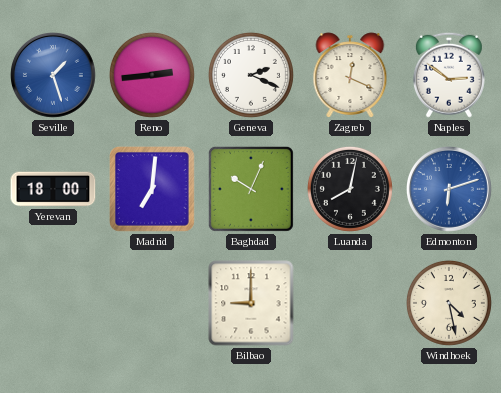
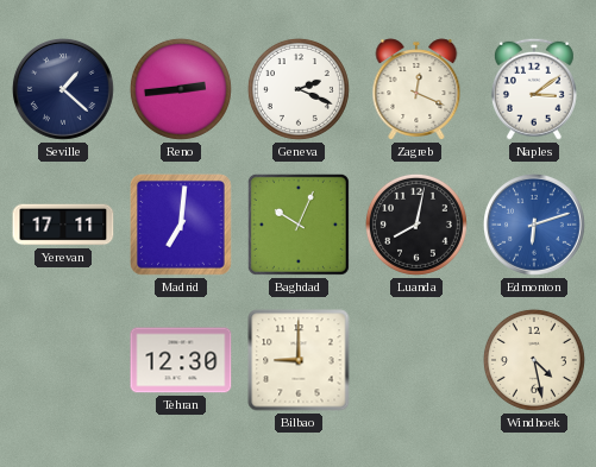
Seville: 1:27 -> 1:22
Seville dial: blue -> navy
Naples: 2:51 -> 3:09
Yerevan: 18:00 -> 17:11
Tehran: none -> 12:30
